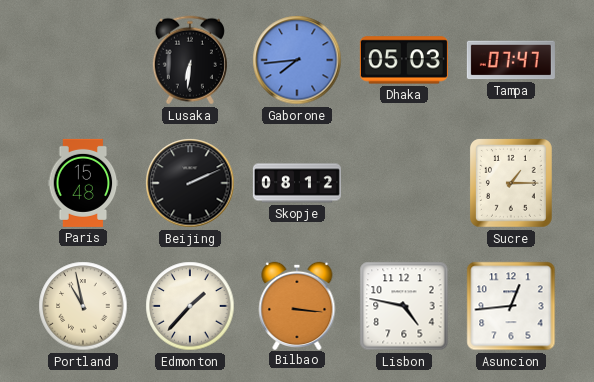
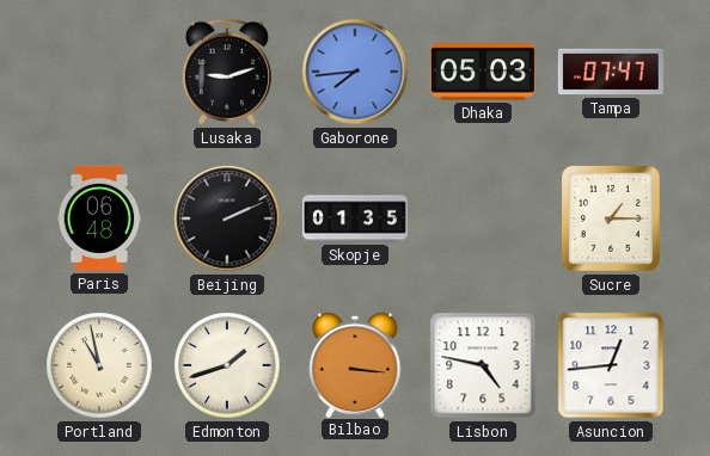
Lusaka: 6:31 -> 9:12
Paris: 15:48 -> 06:48
Skopje: 08:12 -> 01:35
Edmonton: 1:37 -> 1:42
